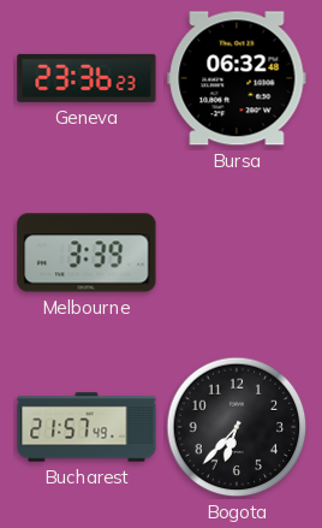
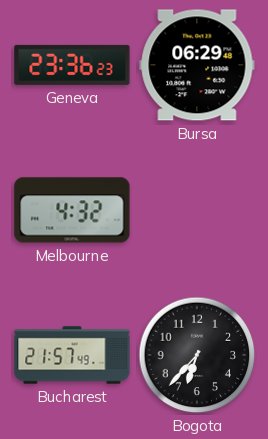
Bursa: 06:32 -> 06:29
Melbourne: 3:39 -> 4:32
